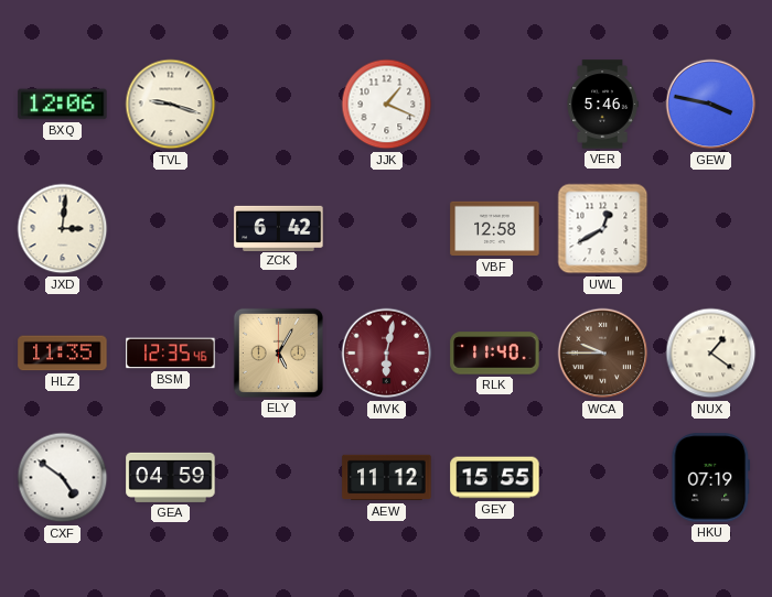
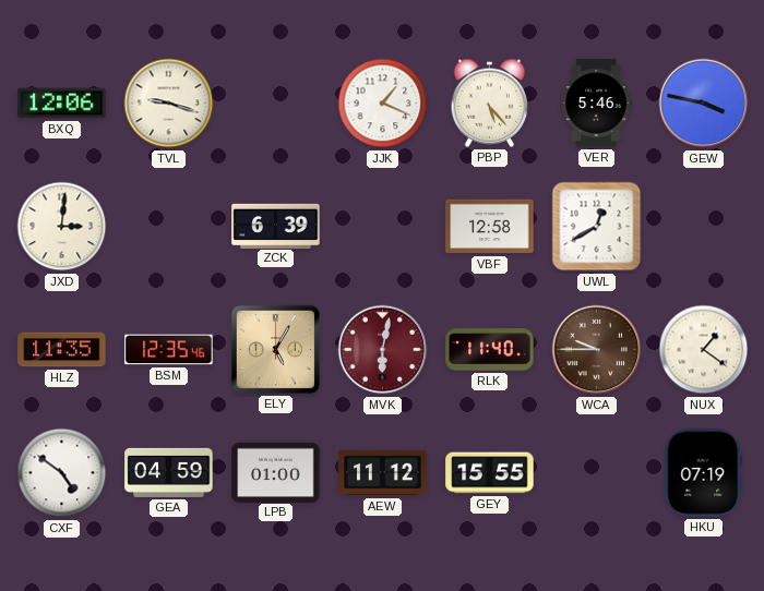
PBP: none -> 5:23
ZCK: 6:42 -> 6:39
LPB: none -> 01:00
